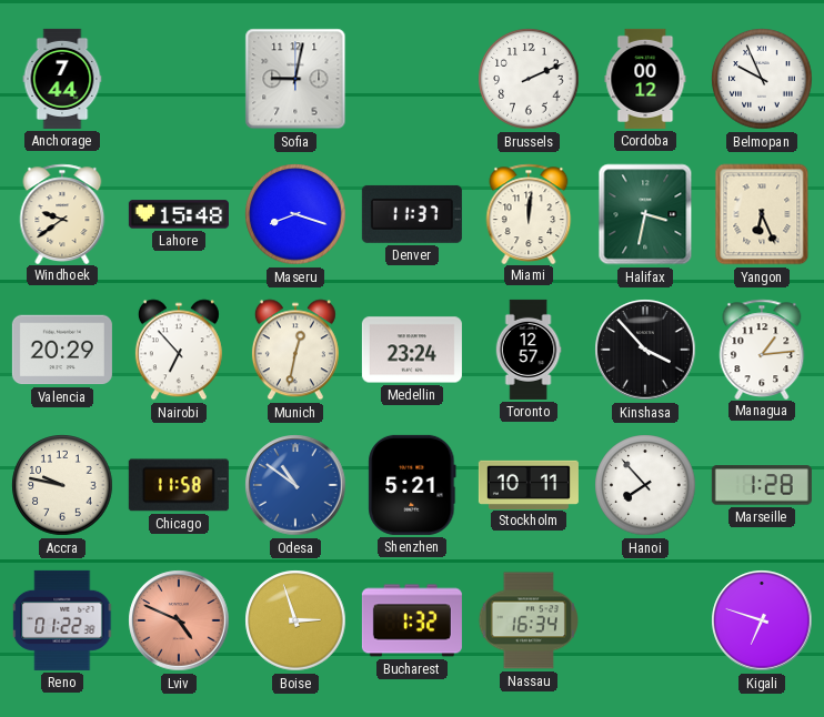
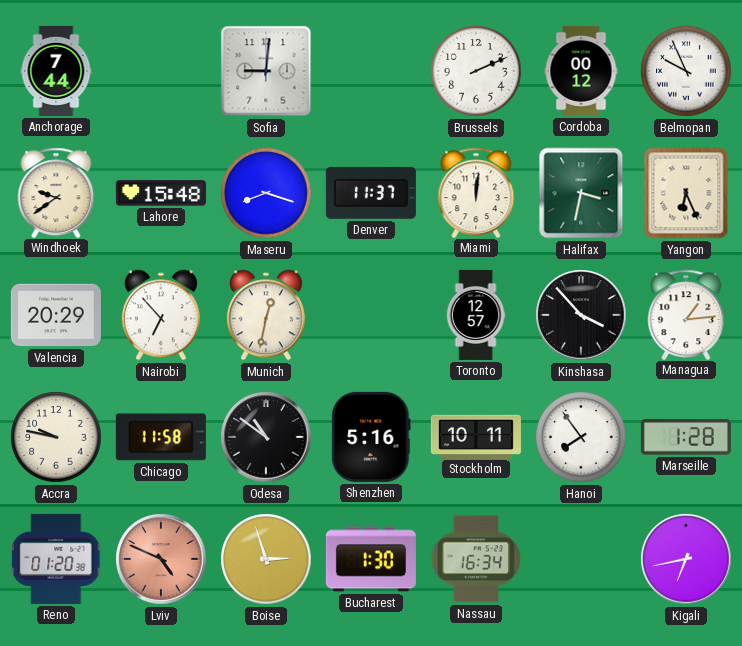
Sofia: 9:02 -> 9:01
Medellin: 23:24 -> none
Odesa dial: blue -> black
Shenzhen: 5:21 -> 5:16
Hanoi: 7:53 -> 7:54
Reno: 01:22 -> 01:20
Bucharest: 1:32 -> 1:30
Kigali: 6:48 -> 6:43
